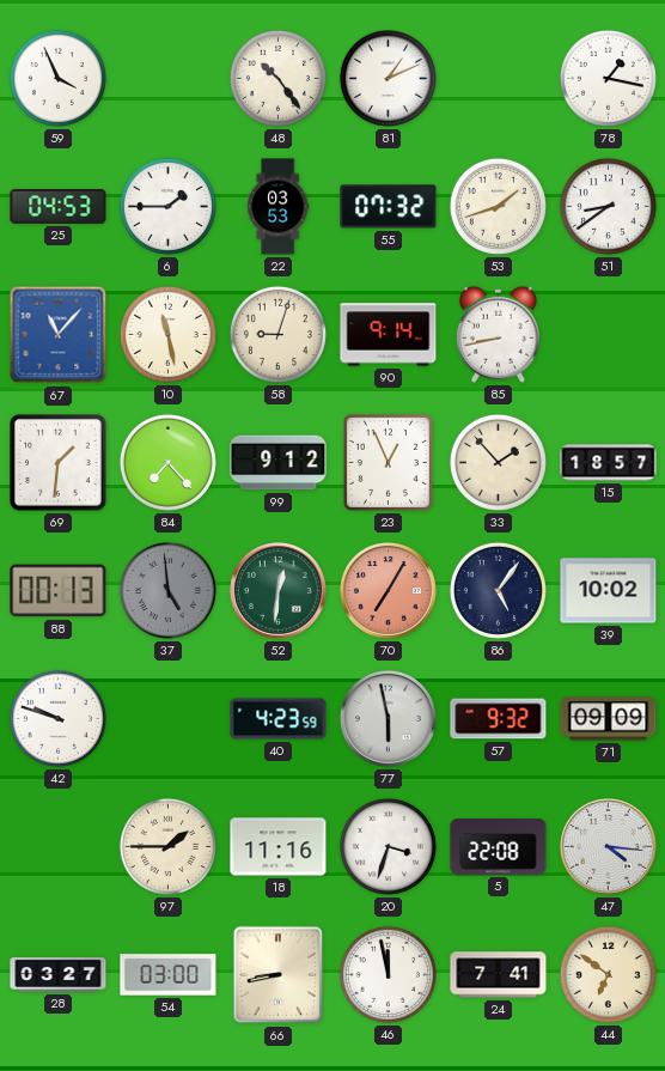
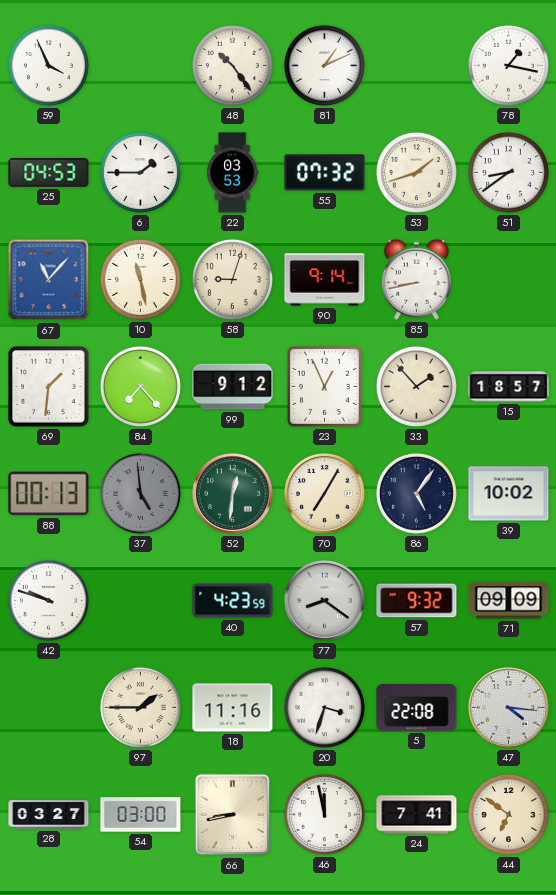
70 dial: salmon -> cream
77: 5:58 -> 8:21
